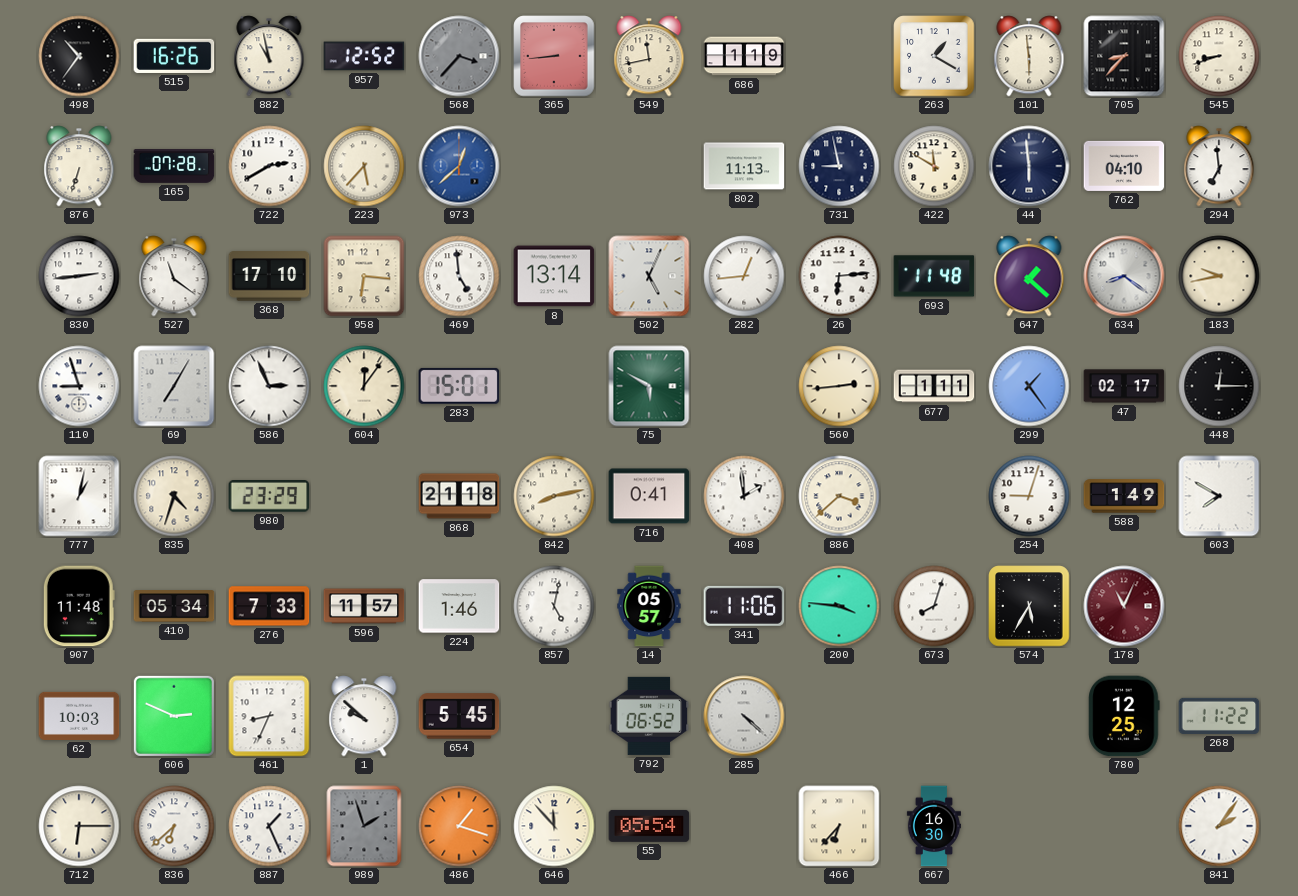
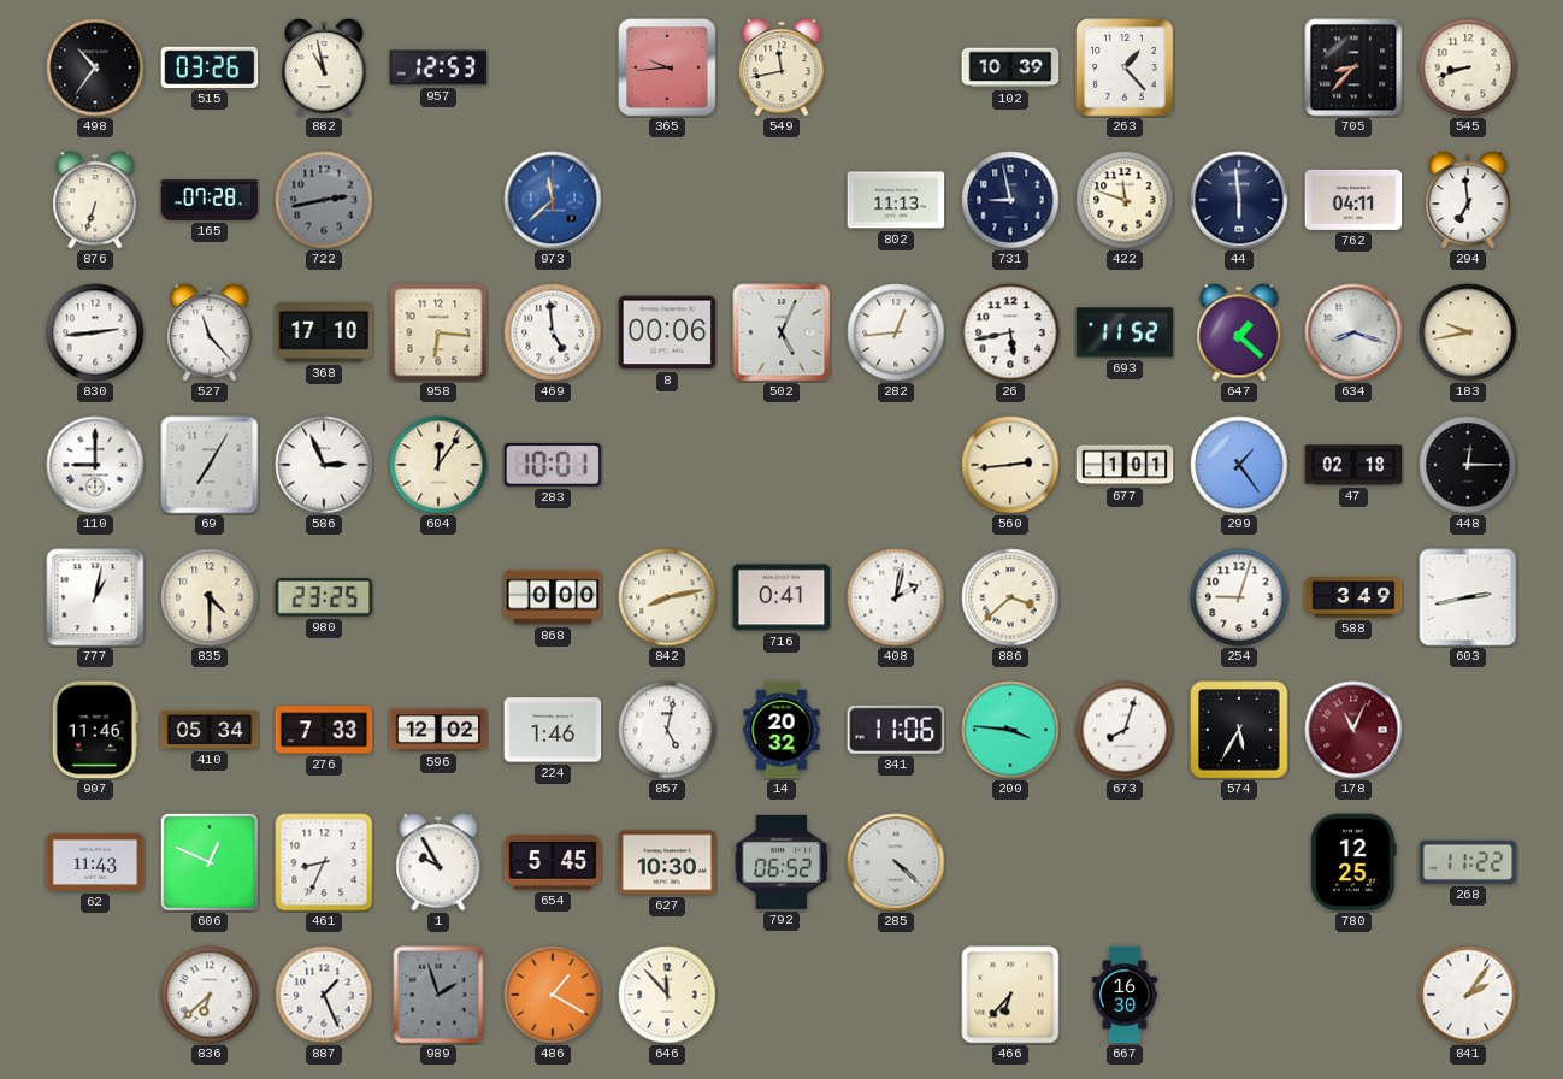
515: 16:26 -> 03:26
957: 12:52 -> 12:53
568: 3:37 -> none
365: 8:44 -> 9:44
686: 1:19 -> none
102: none -> 10:39
263: 1:20 -> 1:23
101: 5:59 -> none
722: 2:40 -> 2:43
722 dial: white -> grey
223: 5:37 -> none
973: 12:38 -> 11:38
422: 11:50 -> 11:48
762: 04:10 -> 04:11
527: 11:21 -> 11:23
8: 13:14 -> 00:06
26: 6:14 -> 5:43
693: 11:48 -> 11:52
634: 8:21 -> 8:18
110: 8:57 -> 9:00
283: 15:01 -> 10:01
75: 5:50 -> none
677: 1:11 -> 1:01
47: 02:17 -> 02:18
835: 4:33 -> 4:30
980: 23:29 -> 23:25
868: 21:18 -> 0:00
408: 1:59 -> 2:02
588: 1:49 -> 3:49
603: 7:50 -> 2:43
907: 11:48 -> 11:46
596: 11:57 -> 12:02
14: 05:57 -> 20:32
62: 10:03 -> 11:43
606: 2:49 -> 12:49
1: 9:52 -> 9:55
627: none -> 10:30
712: 6:15 -> none
486: 1:18 -> 1:20
55: 05:54 -> none
